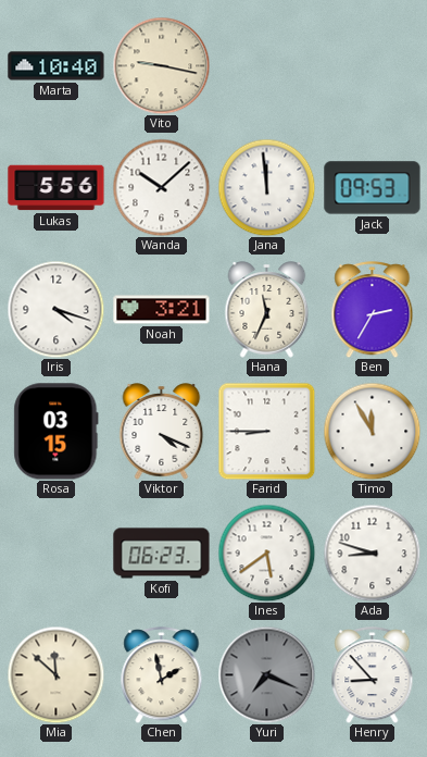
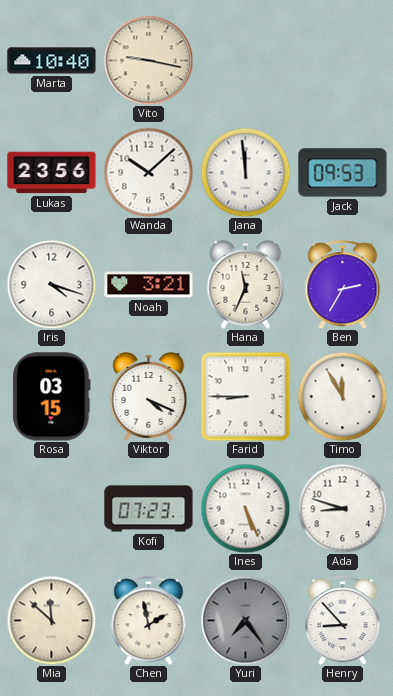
Lukas: 5:56 -> 23:56
Kofi: 06:23 -> 07:23
Ines: 5:39 -> 5:26
Yuri: 7:19 -> 7:24
